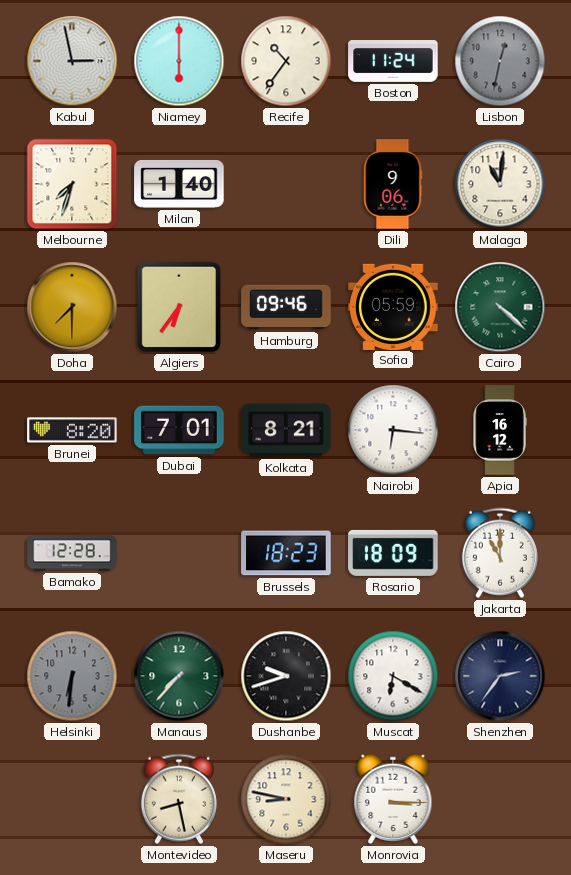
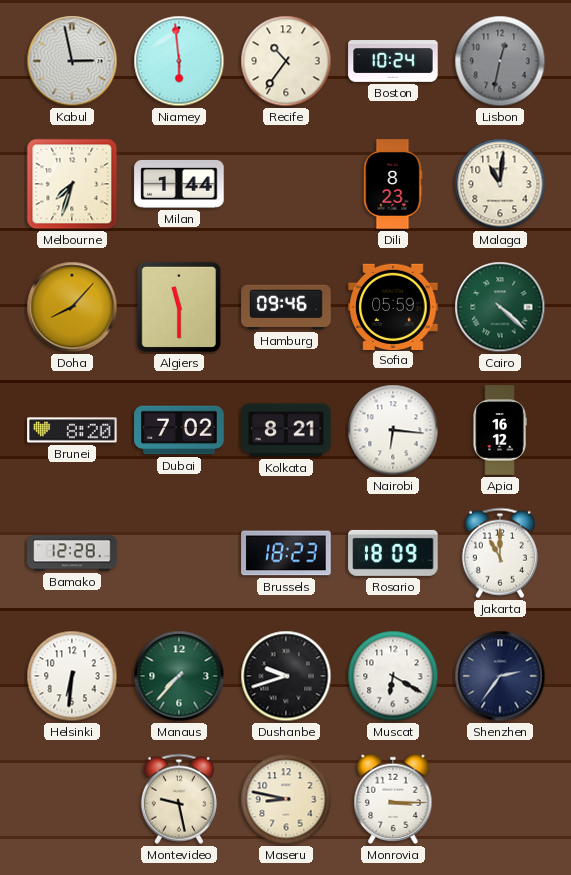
Niamey: 6:00 -> 5:59
Boston: 11:24 -> 10:24
Milan: 1:40 -> 1:44
Dili: 9:06 -> 8:23
Doha: 7:30 -> 8:07
Algiers: 6:36 -> 11:30
Dubai: 7:01 -> 7:02
Helsinki dial: grey -> white
Montevideo: 8:28 -> 9:28
